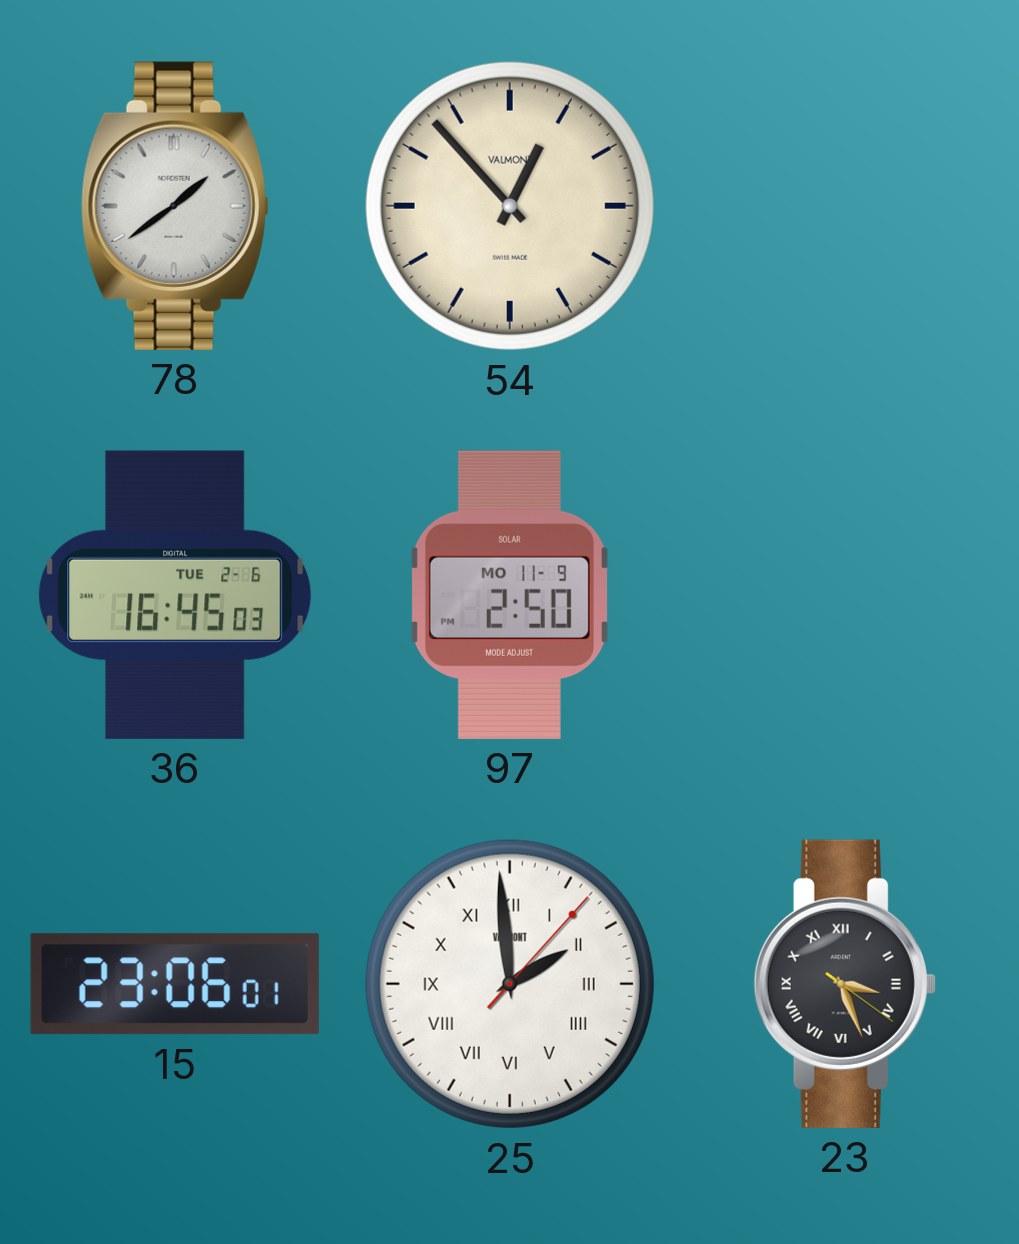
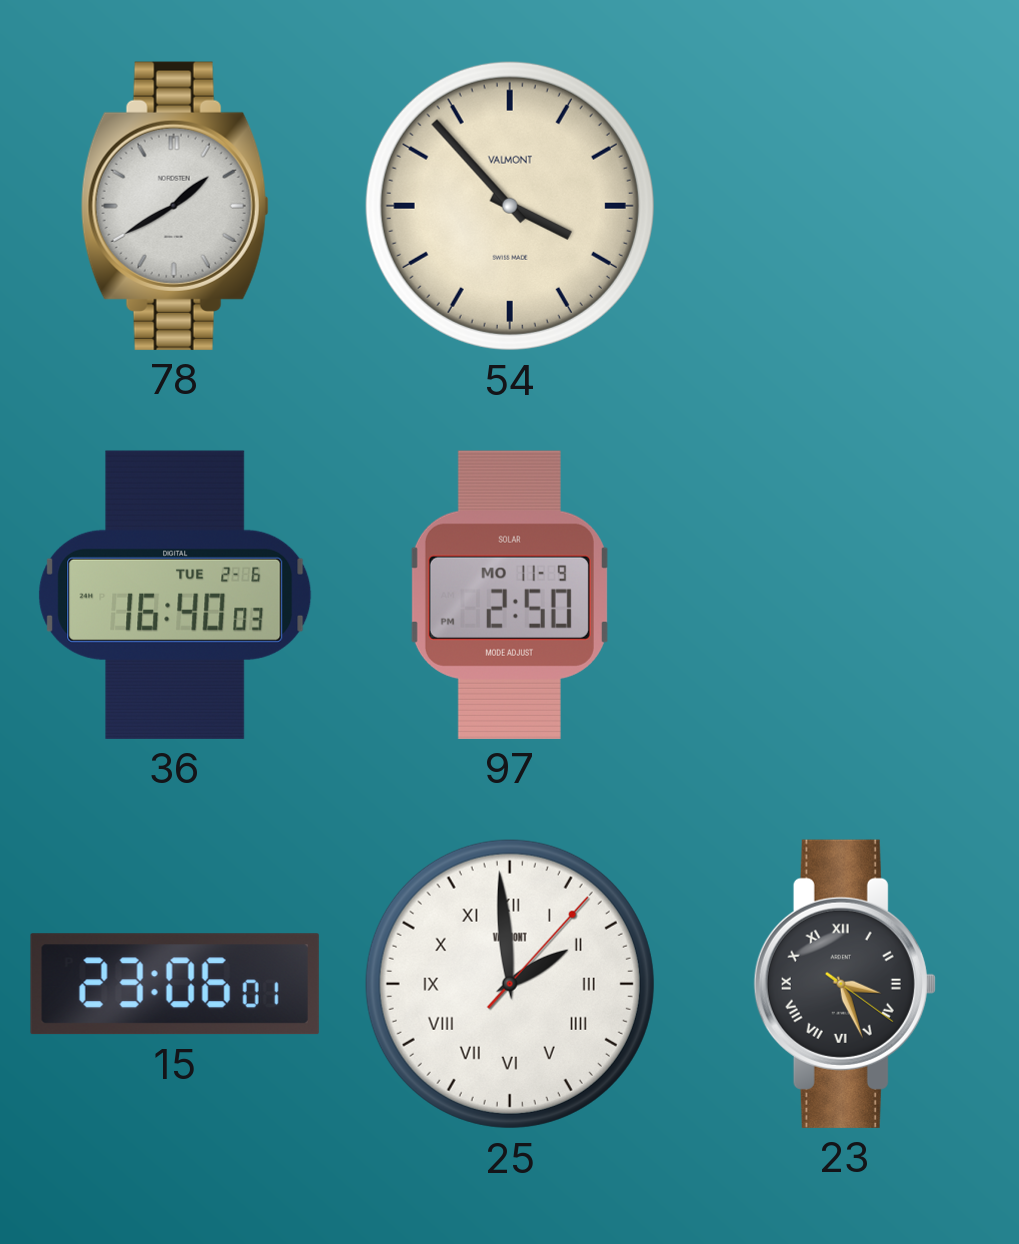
78: 1:39 -> 1:40
54: 12:53 -> 3:53
36: 16:45 -> 16:40
